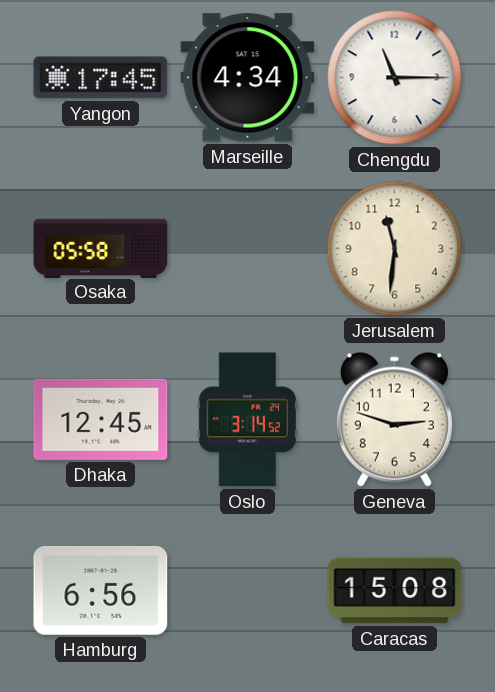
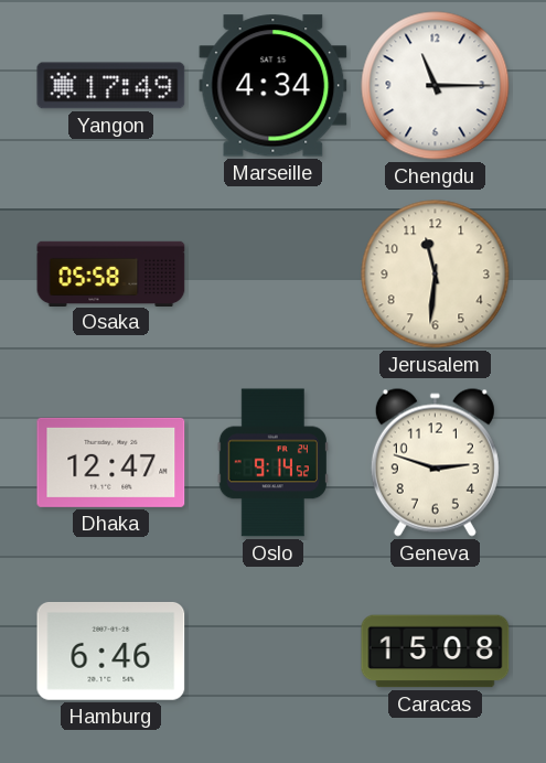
Yangon: 17:45 -> 17:49
Dhaka: 12:45 -> 12:47
Oslo: 3:14 -> 9:14
Hamburg: 6:56 -> 6:46
